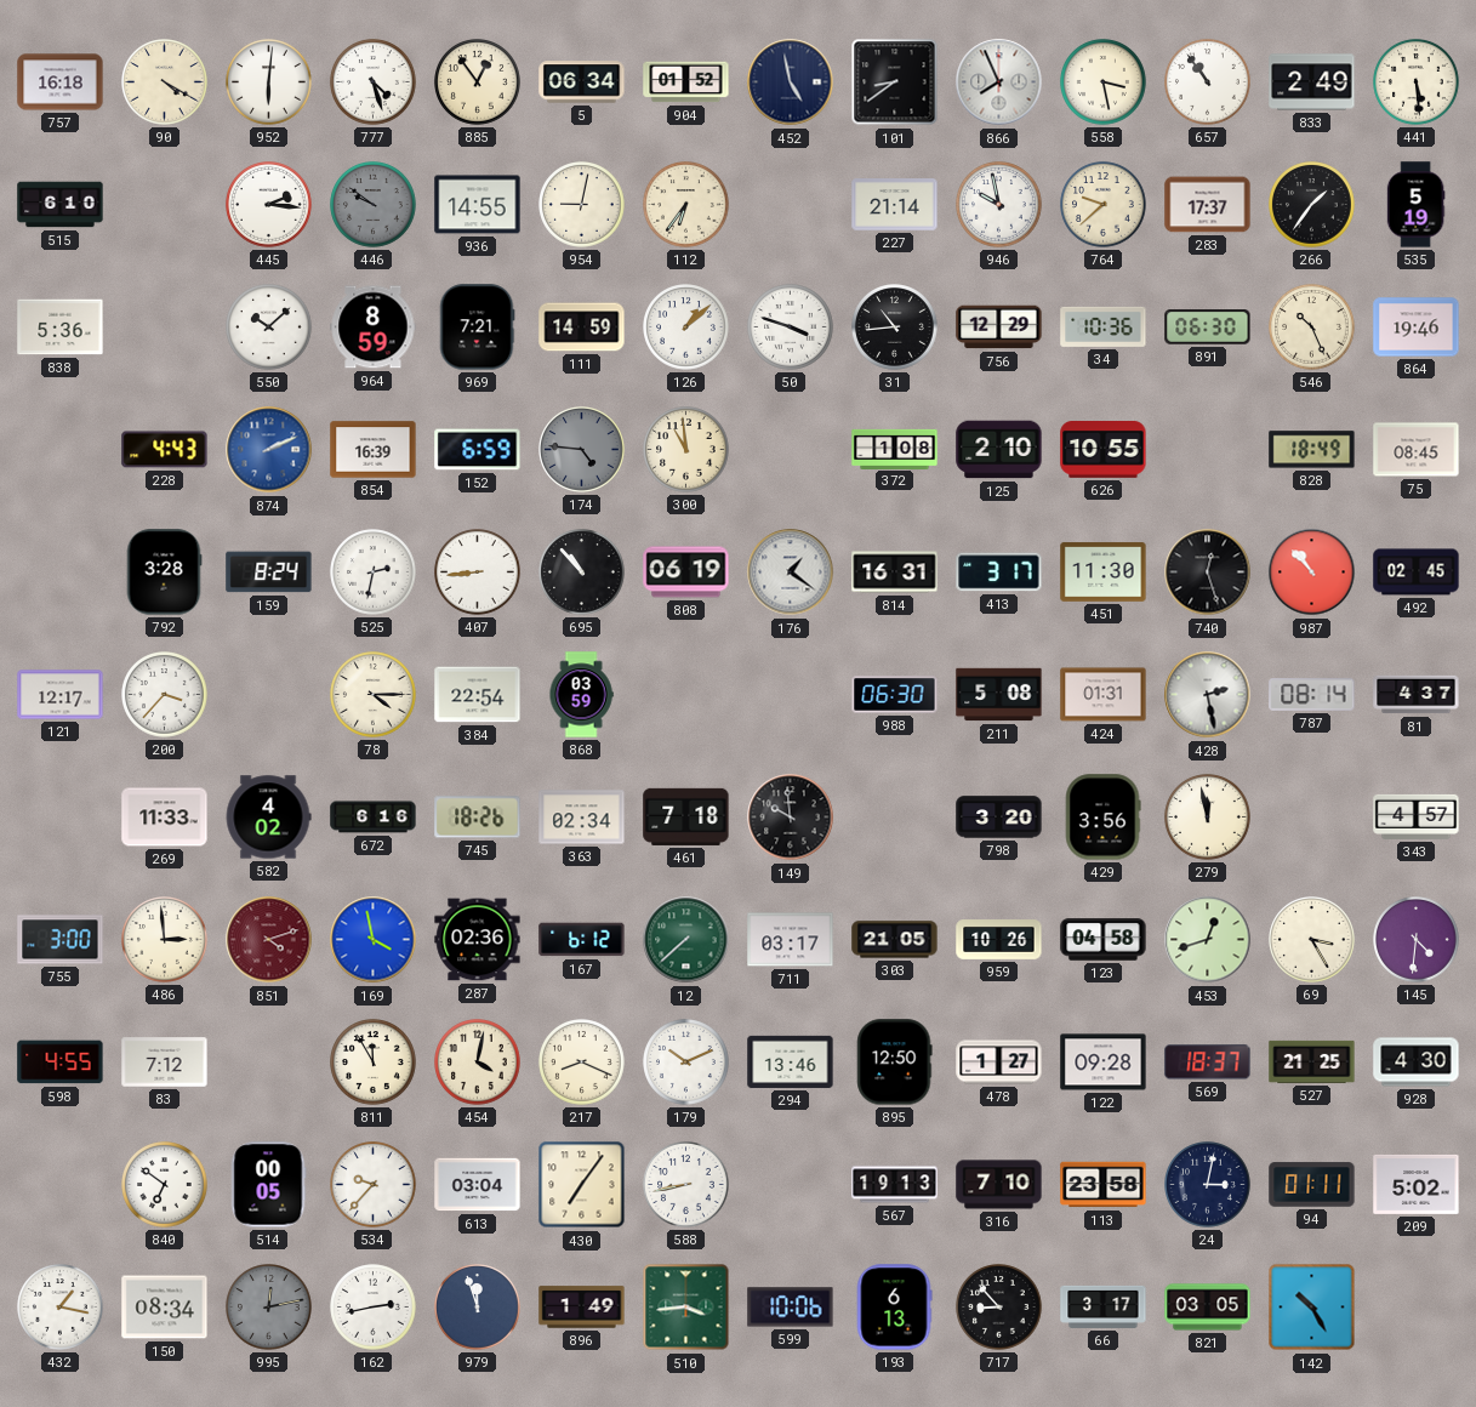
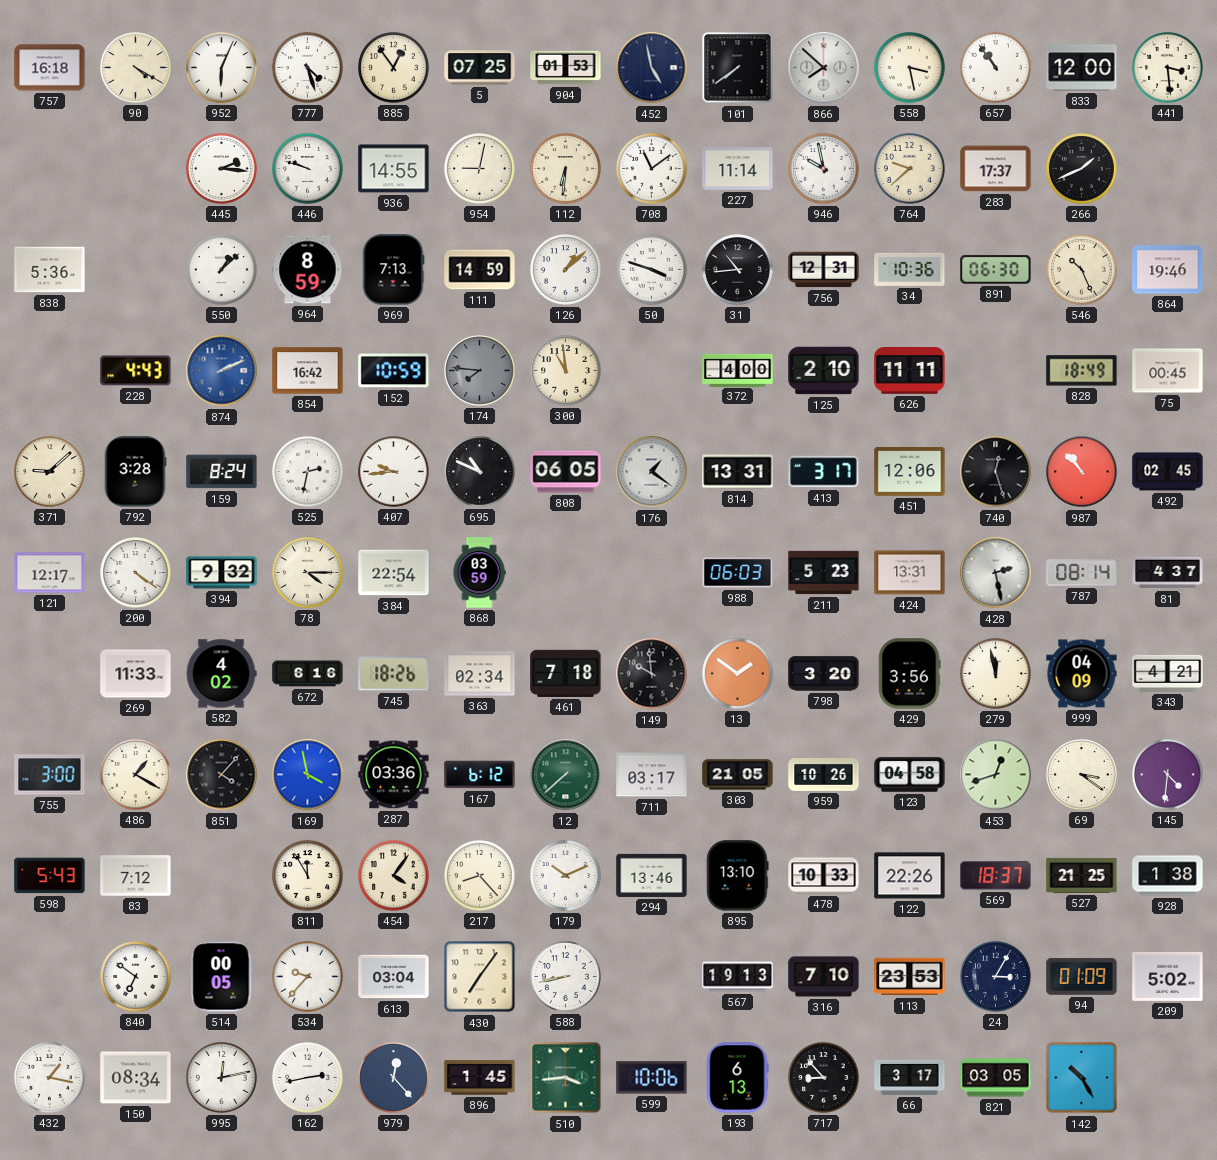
952: 6:01 -> 6:04
5: 06:34 -> 07:25
904: 01:52 -> 01:53
101: 8:39 -> 7:39
866: 7:56 -> 7:52
833: 2:49 -> 12:00
441: 5:29 -> 3:29
515: 6:10 -> none
446: 9:51 -> 9:48
446 dial: grey -> white
112: 6:36 -> 6:31
708: none -> 11:09
227: 21:14 -> 11:14
266: 1:36 -> 1:41
535: 5:19 -> none
550: 10:08 -> 1:08
969: 7:21 -> 7:13
756: 12:29 -> 12:31
854: 16:39 -> 16:42
152: 6:59 -> 10:59
174: 4:46 -> 7:46
372: 1:08 -> 4:00
626: 10:55 -> 11:11
75: 08:45 -> 00:45
371: none -> 9:08
407: 8:44 -> 9:44
695: 10:53 -> 10:49
808: 06:19 -> 06:05
814: 16:31 -> 13:31
451: 11:30 -> 12:06
200: 3:37 -> 4:21
394: none -> 9:32
988: 06:30 -> 06:03
211: 5:08 -> 5:23
424: 01:31 -> 13:31
13: none -> 1:51
999: none -> 04:09
343: 4:57 -> 4:21
486: 2:59 -> 1:20
851: 4:12 -> 4:07
851 dial: burgundy -> black
287: 02:36 -> 03:36
69: 3:25 -> 3:21
598: 4:55 -> 5:43
454: 4:02 -> 4:06
217: 8:19 -> 8:23
895: 12:50 -> 13:10
478: 1:27 -> 10:33
122: 09:28 -> 22:26
928: 4:30 -> 1:38
113: 23:58 -> 23:53
24: 3:02 -> 3:05
94: 01:11 -> 01:09
995 dial: grey -> white
979: 11:57 -> 12:23
896: 1:49 -> 1:45
